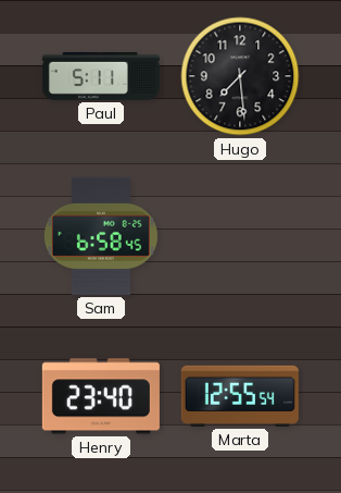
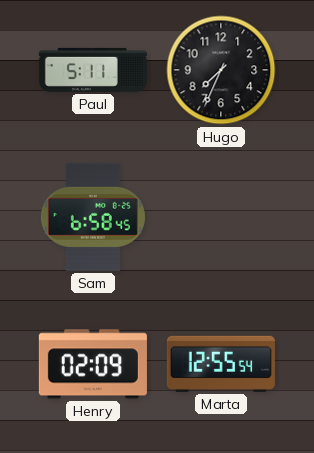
Hugo: 7:29 -> 7:34
Henry: 23:40 -> 02:09
